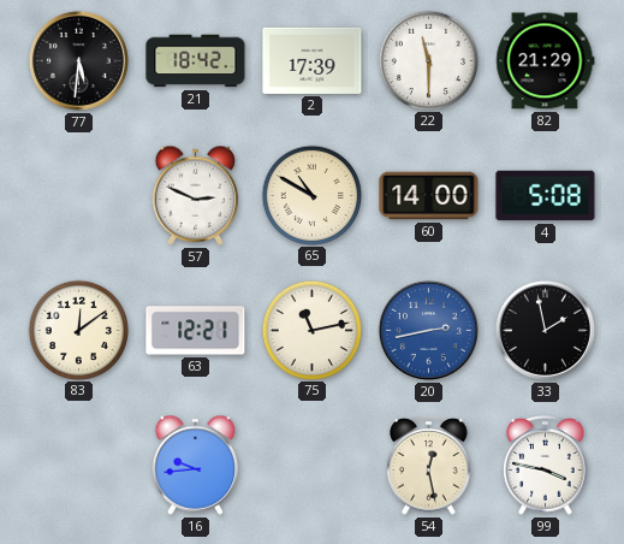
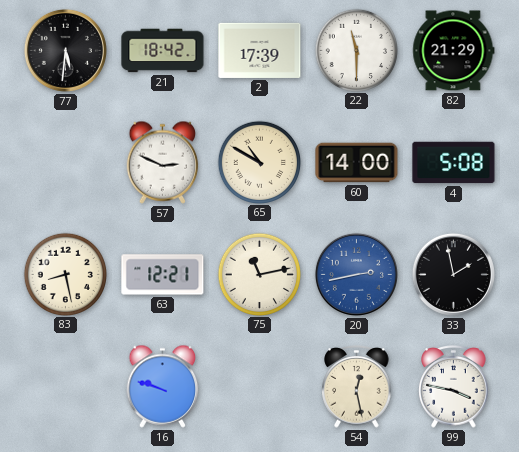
83: 12:09 -> 8:28
16: 9:44 -> 9:48
